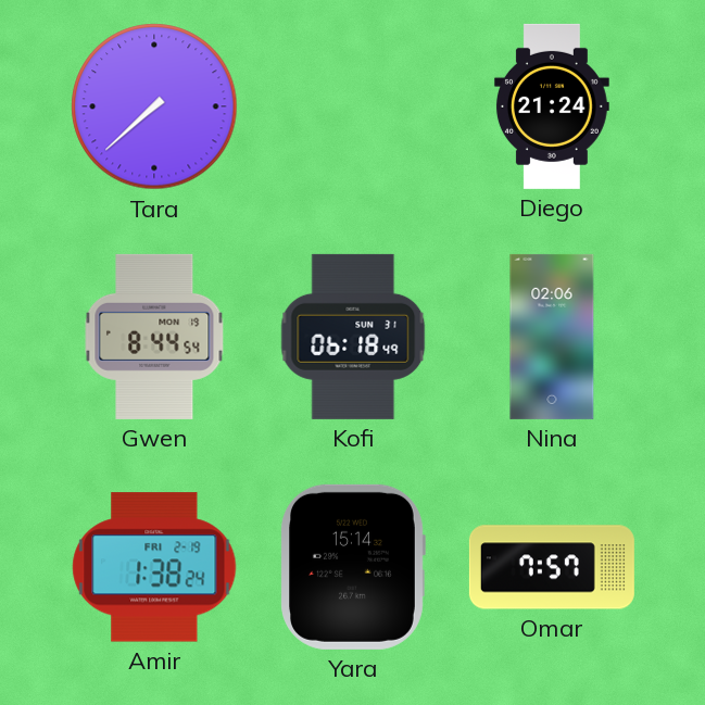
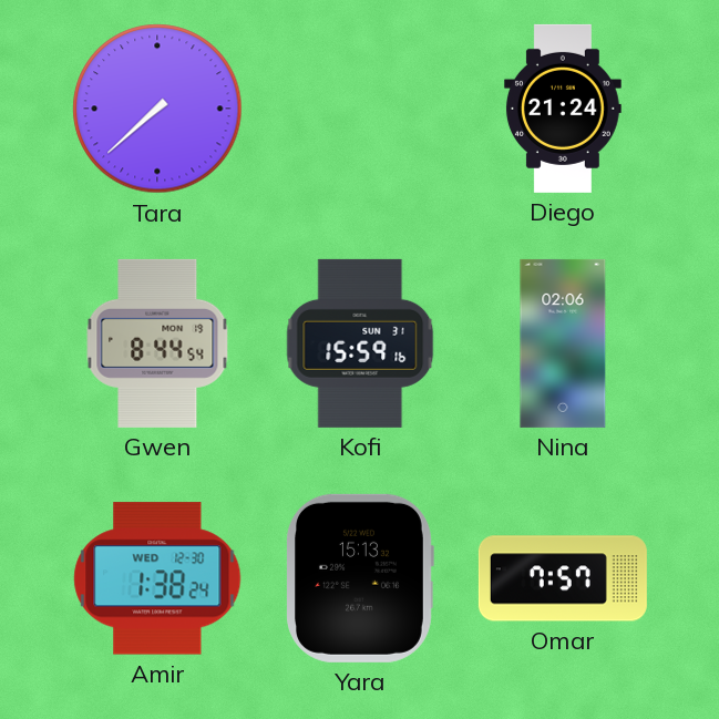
Kofi: 06:18 -> 15:59
Amir date: FRI 2-19 -> WED 12-30
Yara: 15:14 -> 15:13
